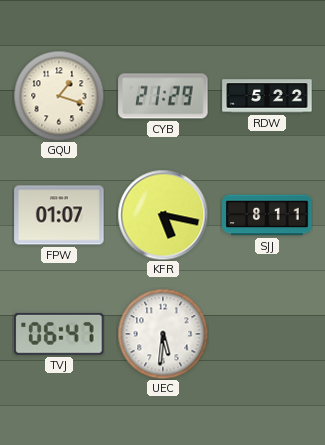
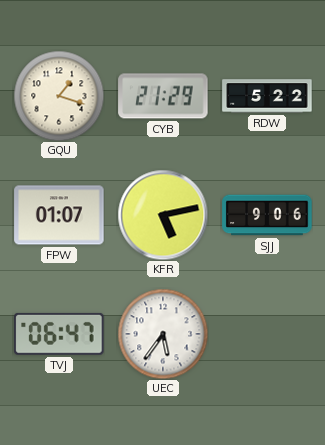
KFR: 5:17 -> 5:13
SJJ: 8:11 -> 9:06
UEC: 5:31 -> 5:36
